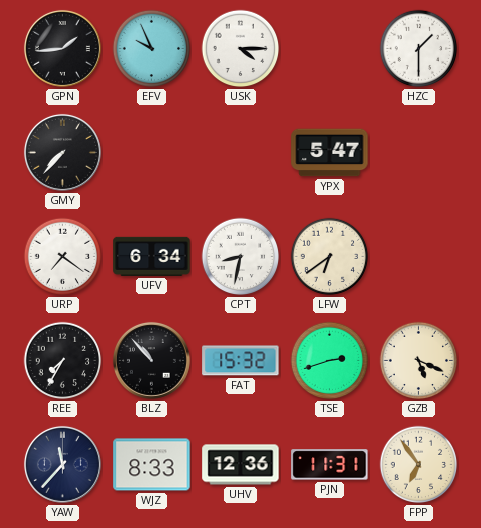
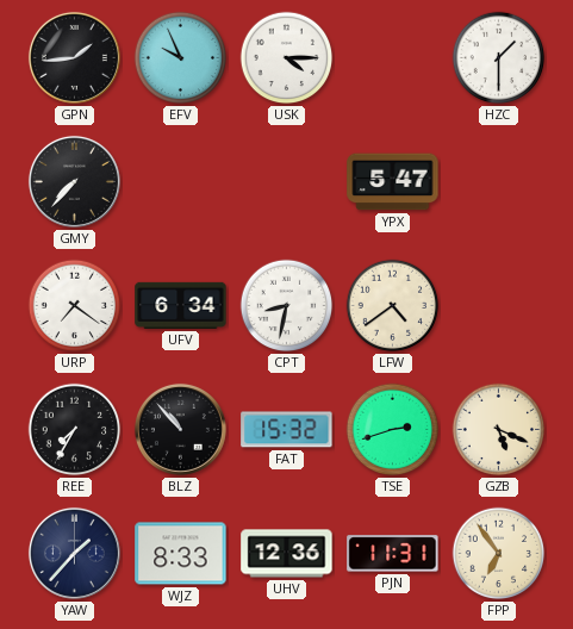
LFW: 6:39 -> 4:39
YAW: 11:37 -> 1:37
